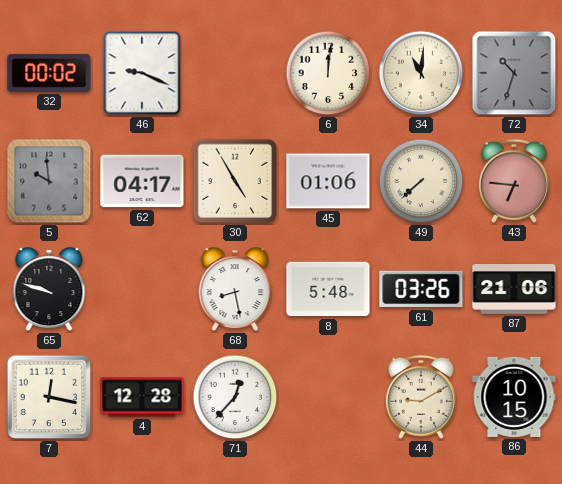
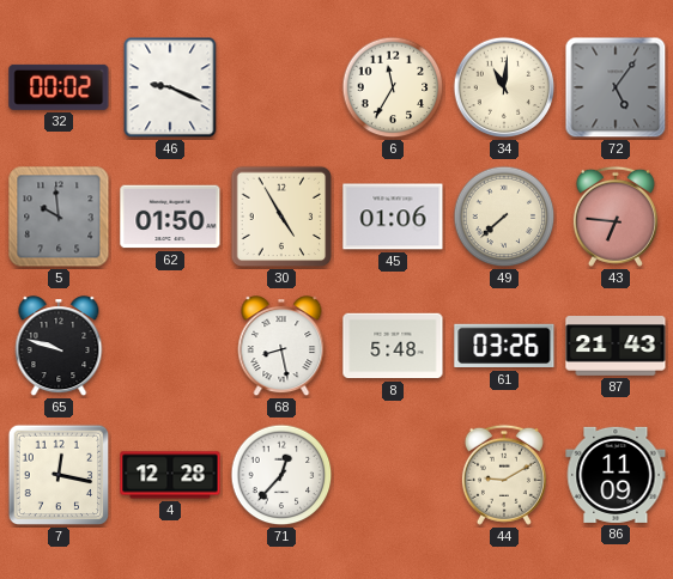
6: 12:01 -> 11:35
72: 10:33 -> 5:06
62: 04:17 -> 01:50
87: 21:06 -> 21:43
86: 10:15 -> 11:09
